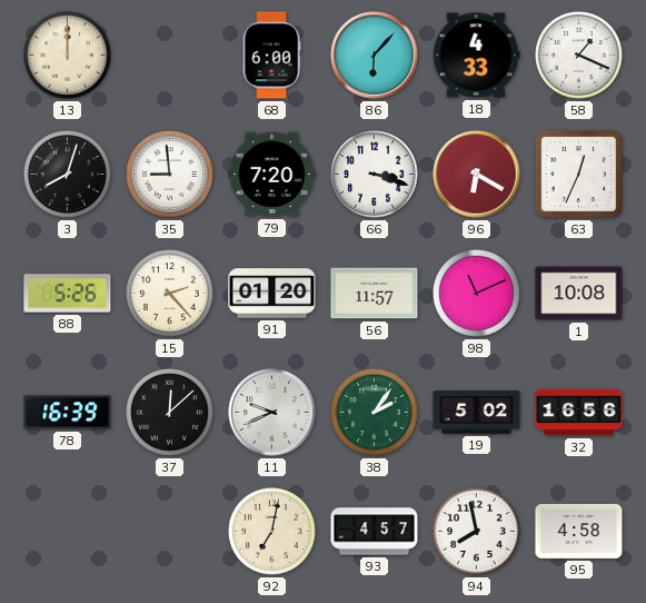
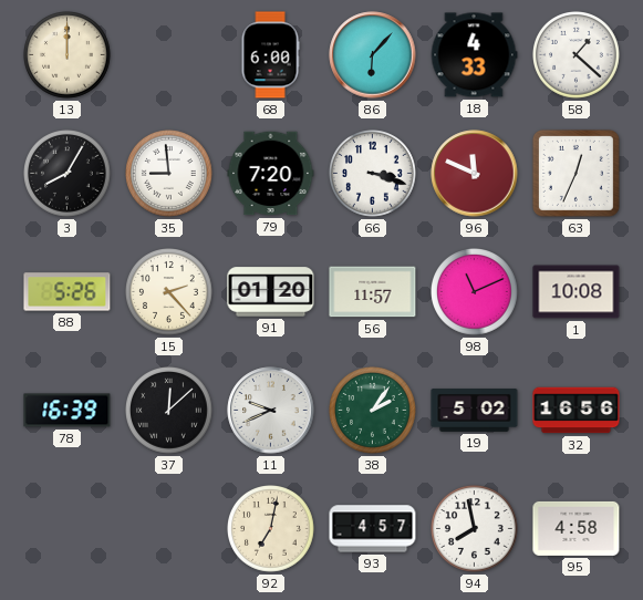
58: 1:19 -> 1:22
3: 8:03 -> 8:05
96: 6:20 -> 11:49
